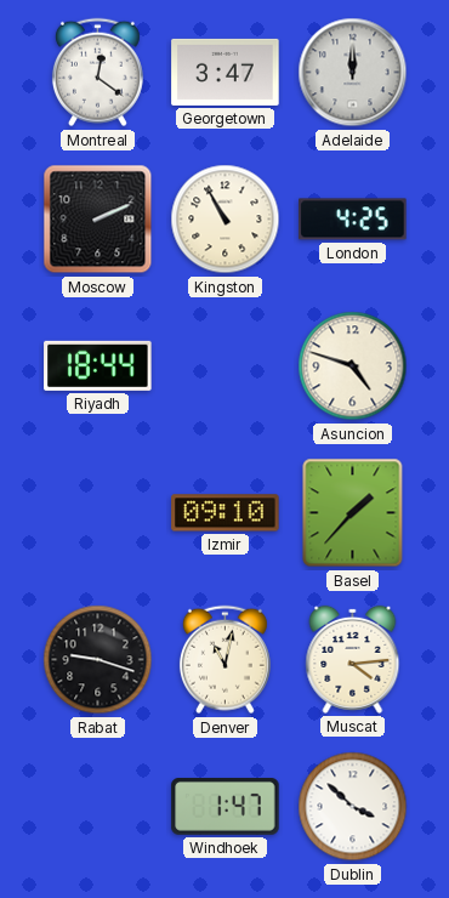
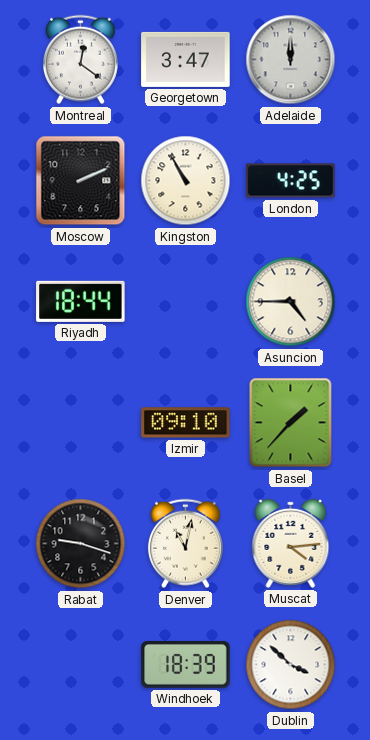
Asuncion: 4:48 -> 4:45
Windhoek: 1:47 -> 18:39
